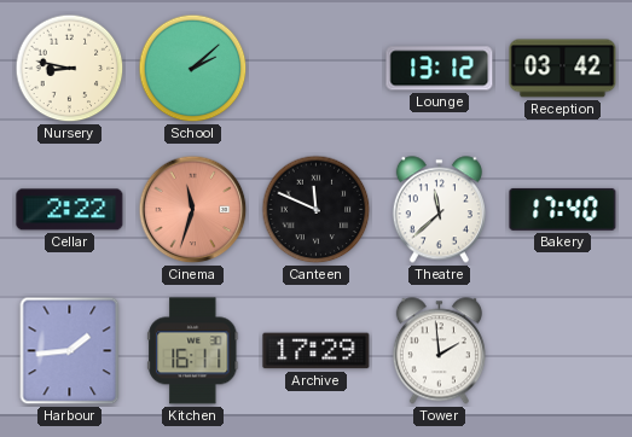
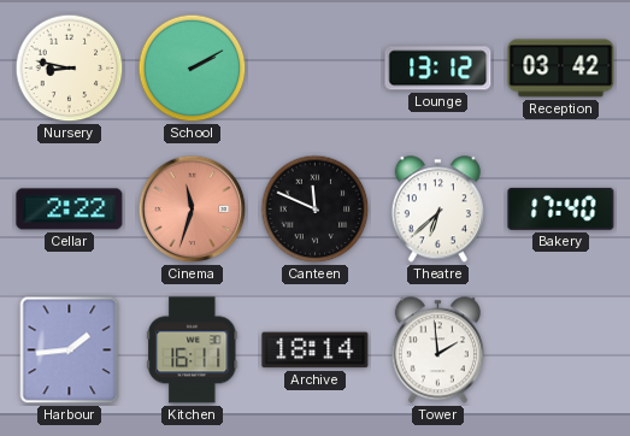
School: 2:08 -> 2:10
Theatre: 11:38 -> 6:38
Archive: 17:29 -> 18:14
